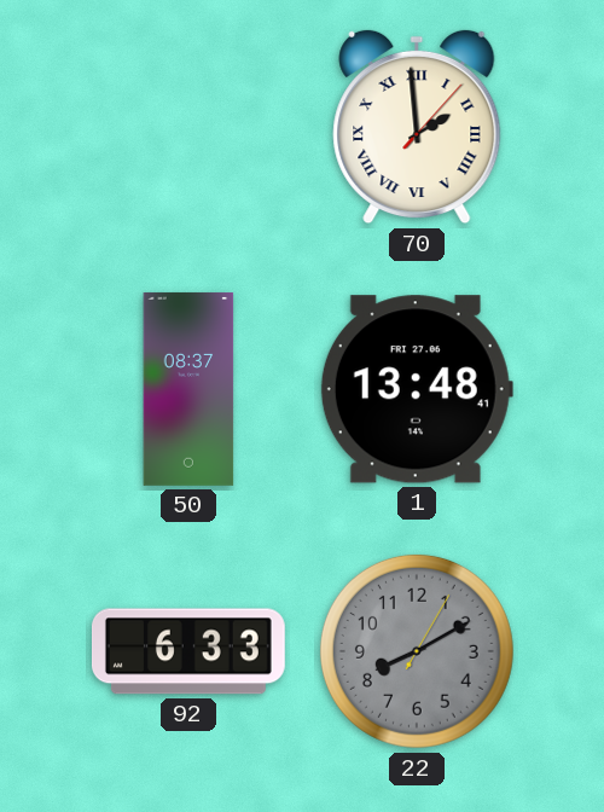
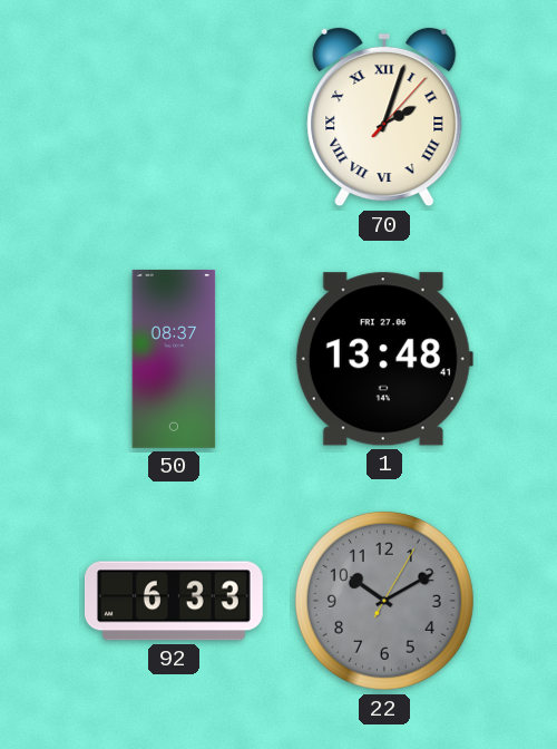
70: 1:59 -> 2:03
22: 8:10 -> 10:10
